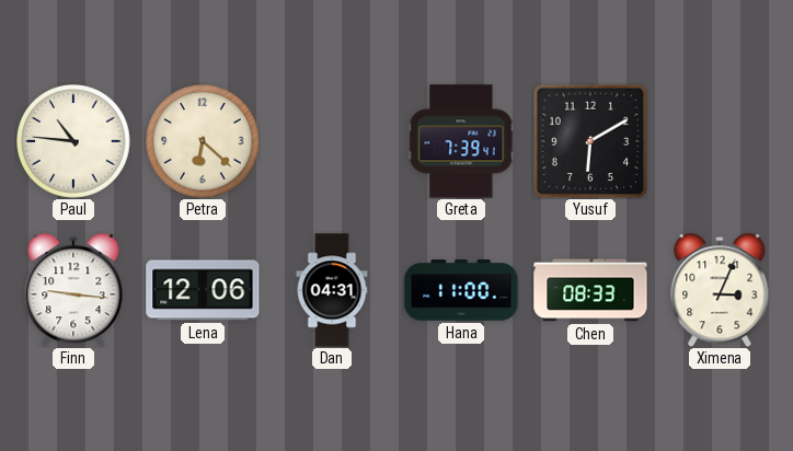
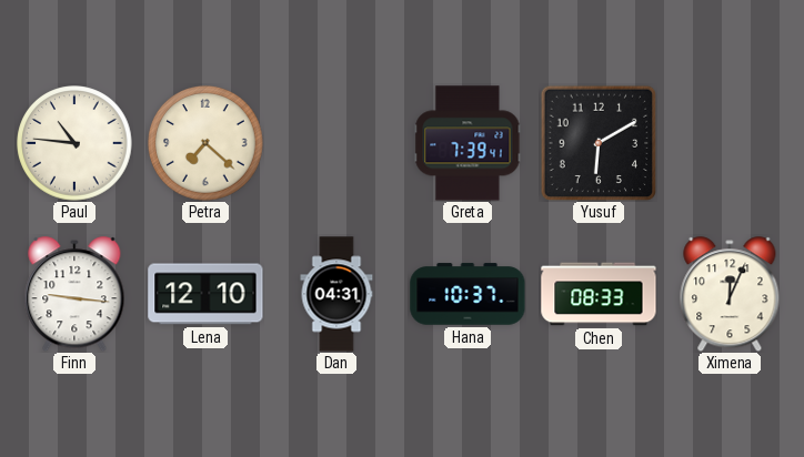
Petra: 6:22 -> 7:22
Lena: 12:06 -> 12:10
Hana: 11:00 -> 10:37
Ximena: 3:04 -> 12:04
